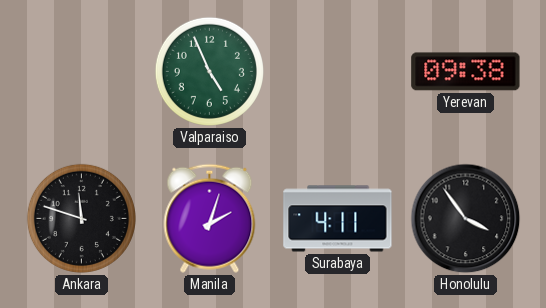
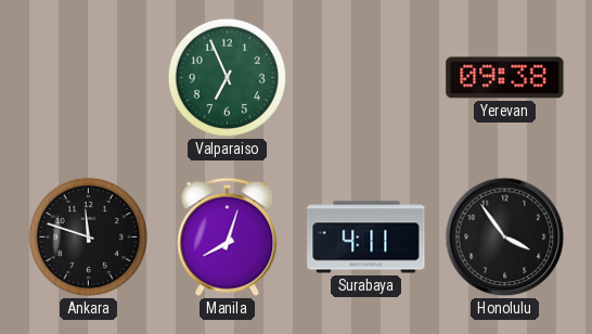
Valparaiso: 4:56 -> 6:56
Manila: 2:03 -> 8:03
